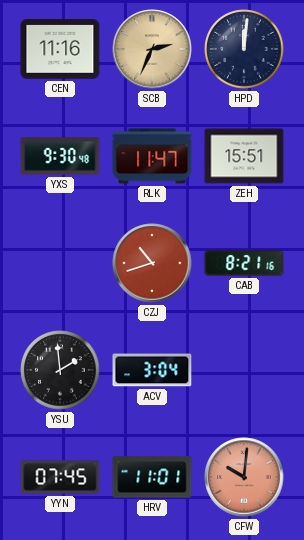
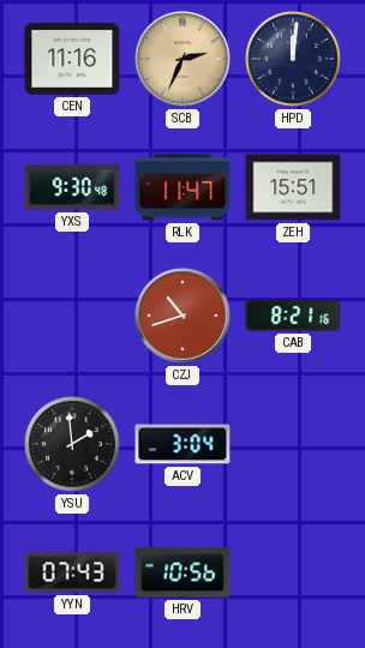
YYN: 07:45 -> 07:43
HRV: 11:01 -> 10:56
CFW: 10:01 -> none
